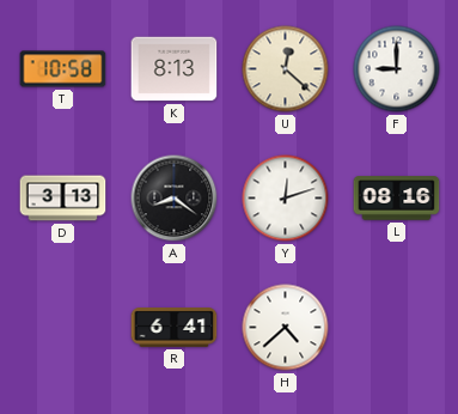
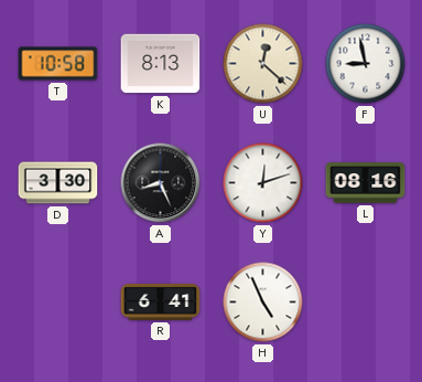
F: 9:00 -> 8:58
D: 3:13 -> 3:30
A: 8:21 -> 8:26
H: 4:38 -> 4:56
